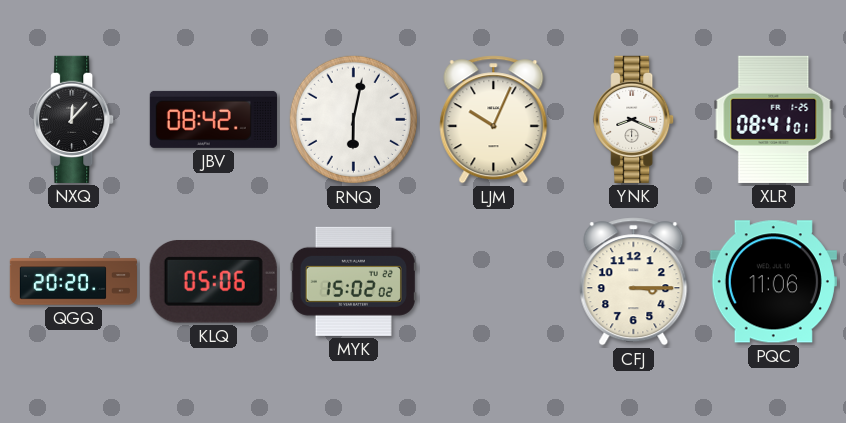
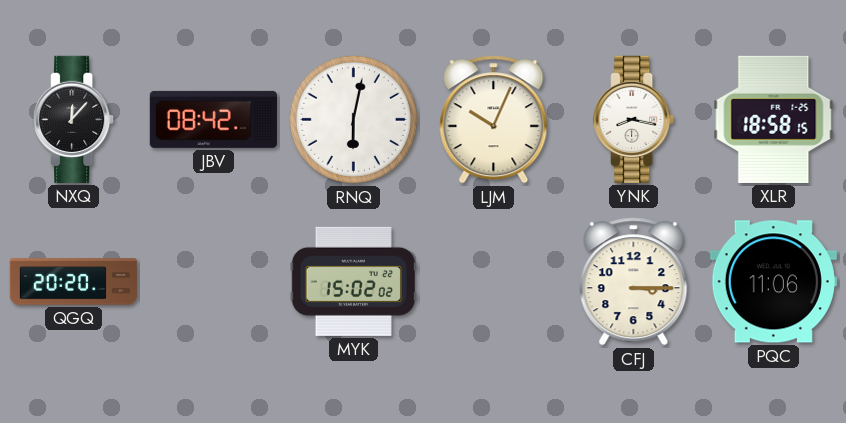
YNK: 8:19 -> 8:17
XLR: 08:41 -> 18:58
KLQ: 05:06 -> none
